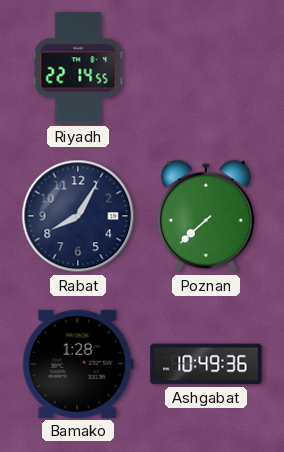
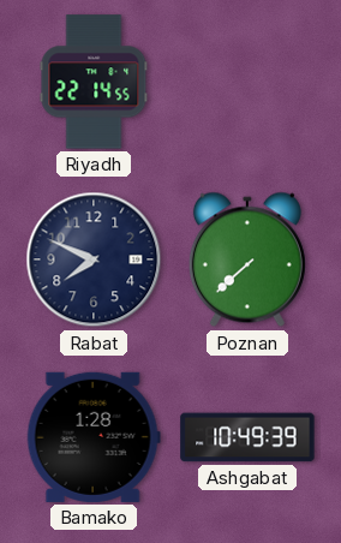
Rabat: 8:05 -> 7:49
Ashgabat: 10:49:36 -> 10:49:39
